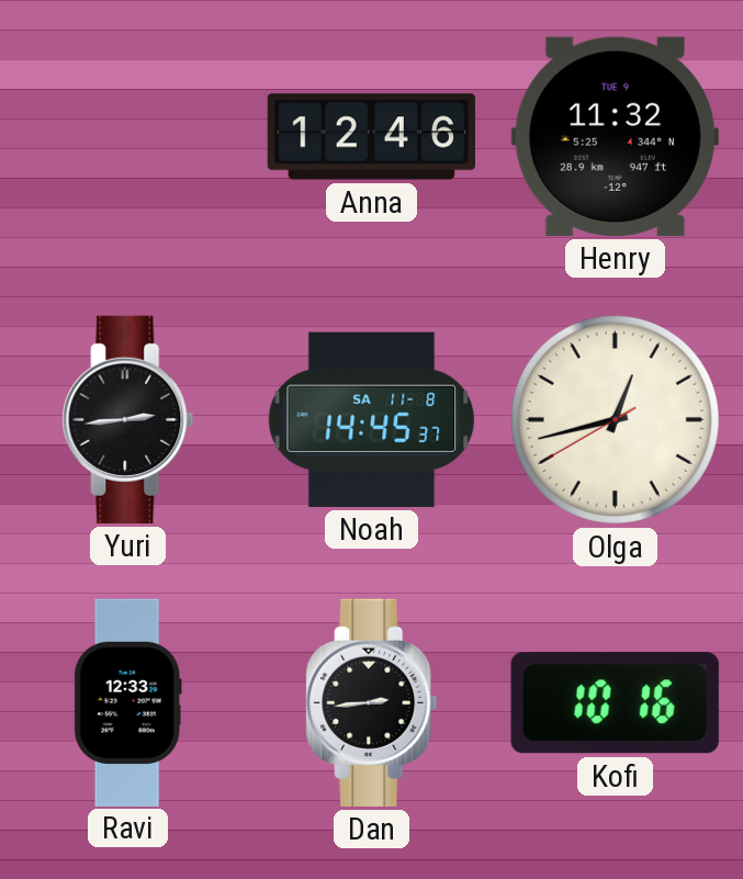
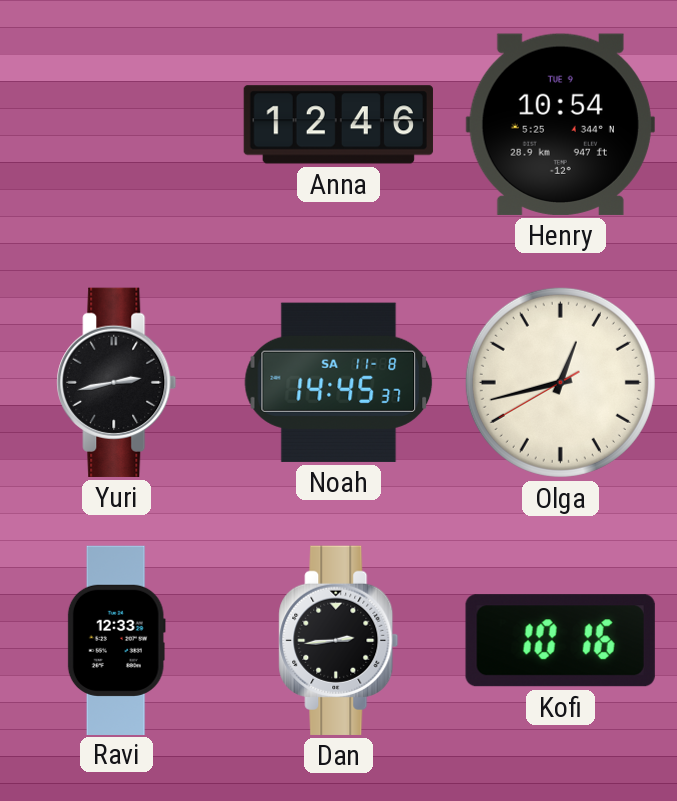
Henry: 11:32 -> 10:54
Yuri: 2:44 -> 2:43
